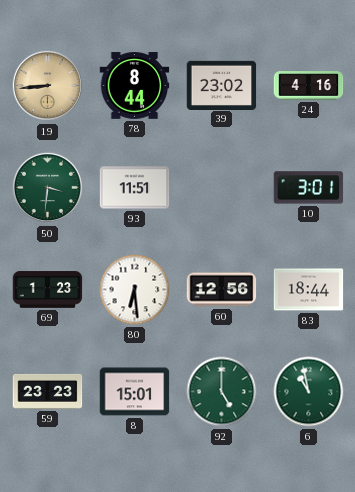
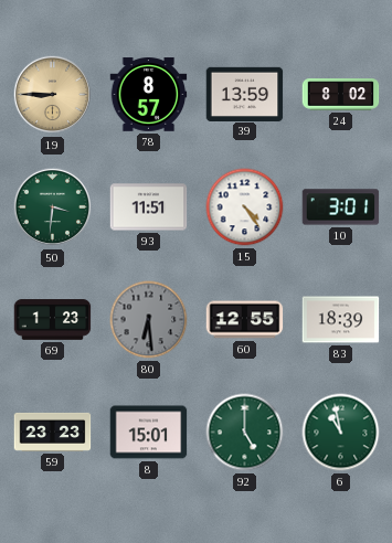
19: 8:44 -> 8:45
78: 8:44 -> 8:57
39: 23:02 -> 13:59
24: 4:16 -> 8:02
15: none -> 4:24
80 dial: white -> grey
60: 12:56 -> 12:55
83: 18:44 -> 18:39
